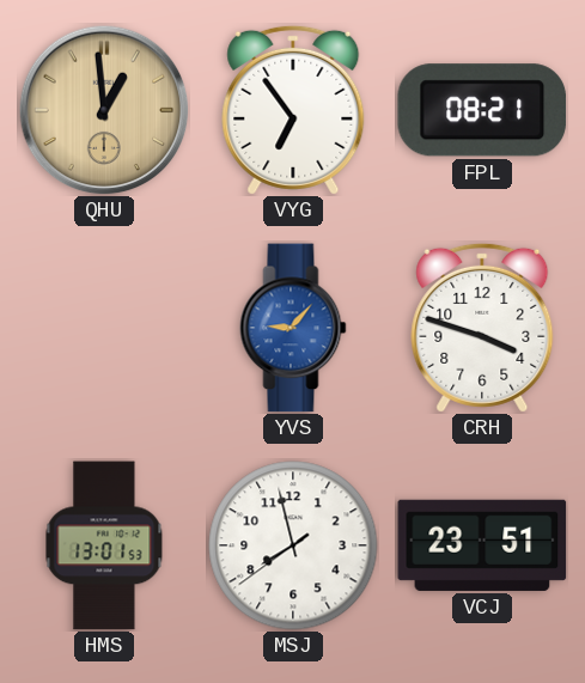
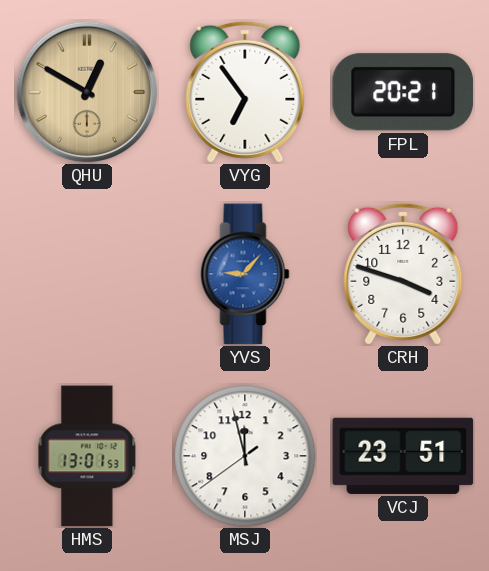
QHU: 12:59 -> 12:50
FPL: 08:21 -> 20:21
MSJ: 7:57 -> 11:57
